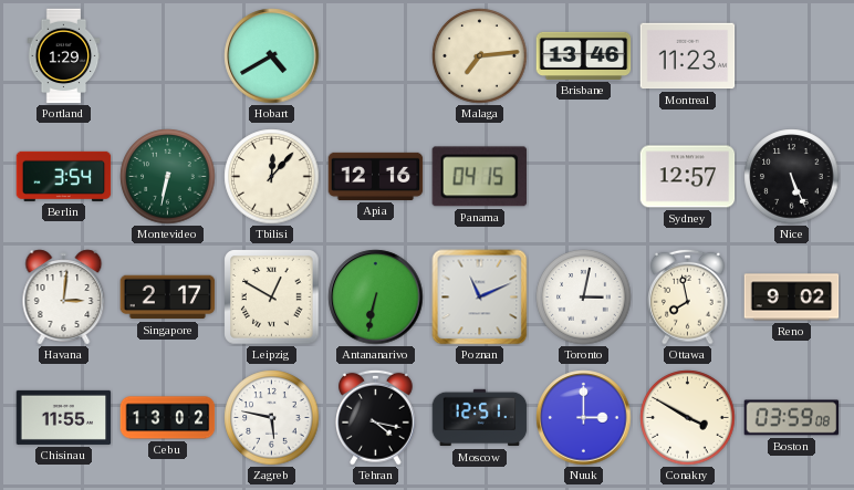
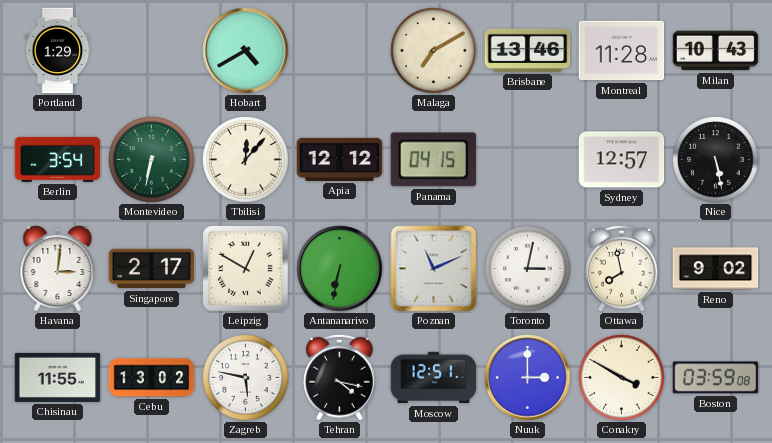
Malaga: 7:14 -> 7:10
Montreal: 11:23 -> 11:28
Milan: none -> 10:43
Apia: 12:16 -> 12:12
Nice: 5:26 -> 5:28
